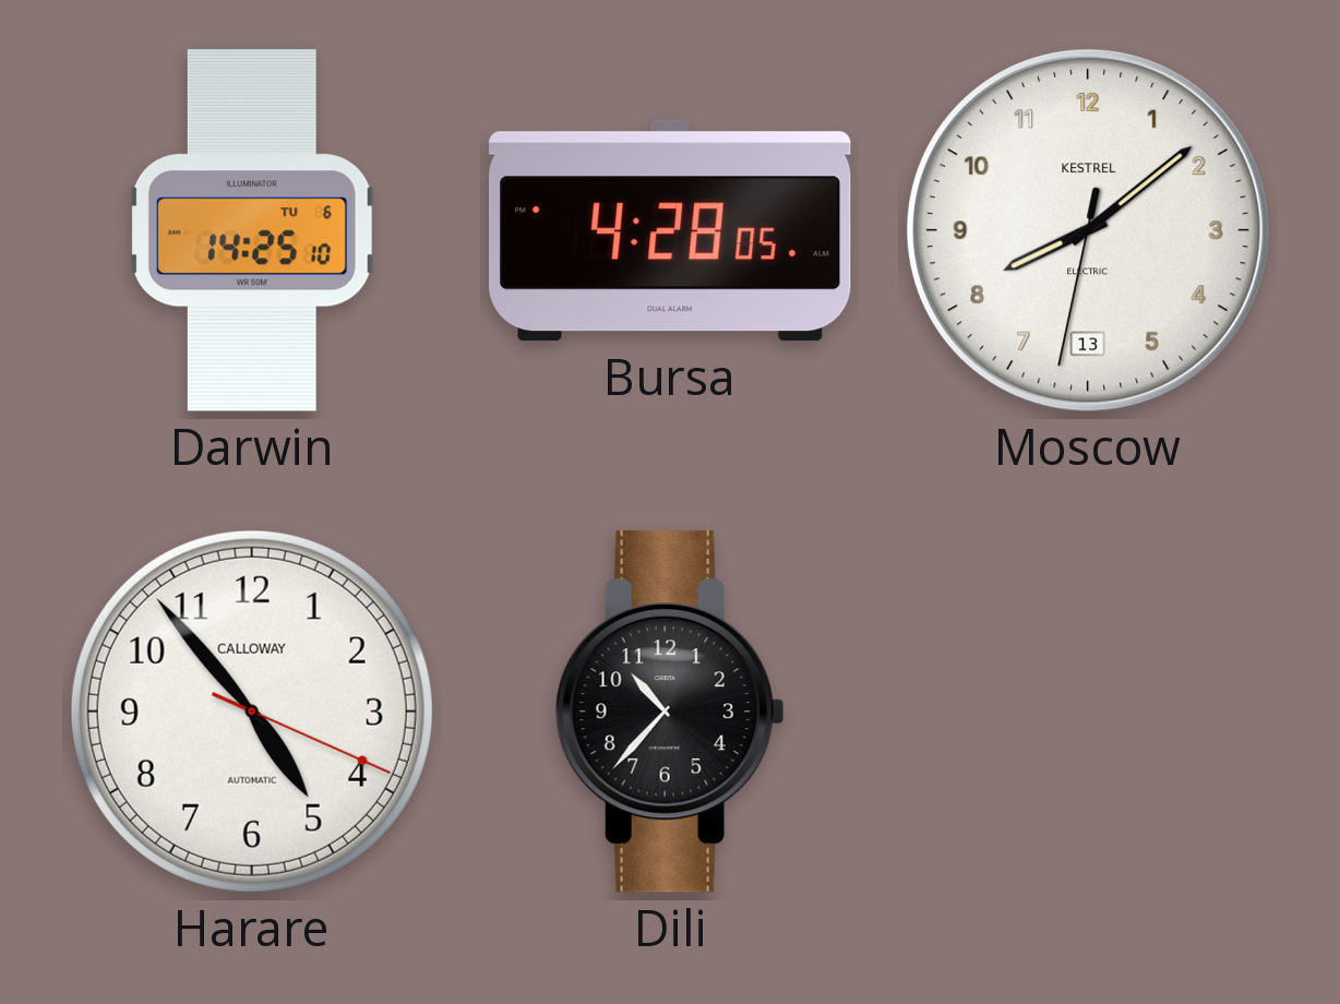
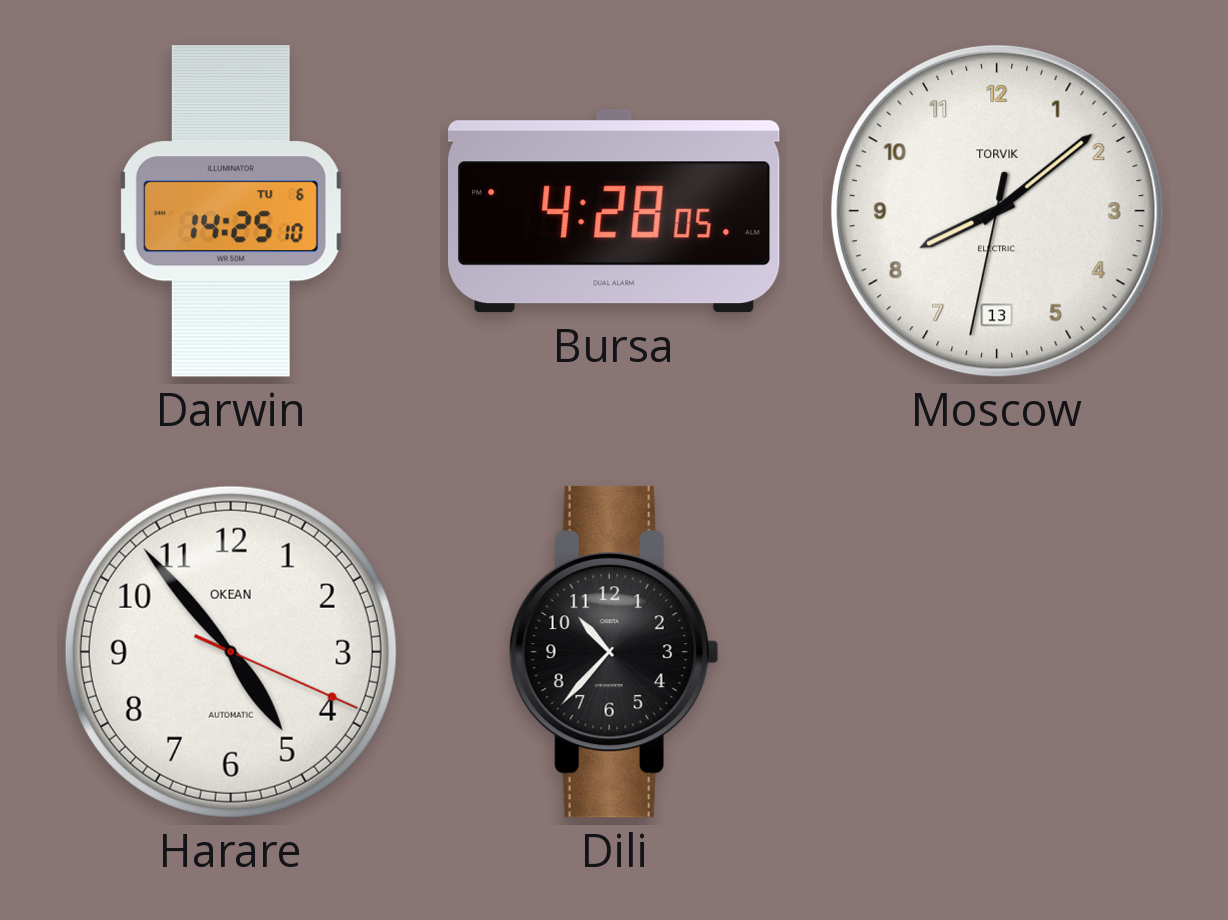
Moscow brand: KESTREL -> TORVIK
Harare brand: CALLOWAY -> OKEAN
